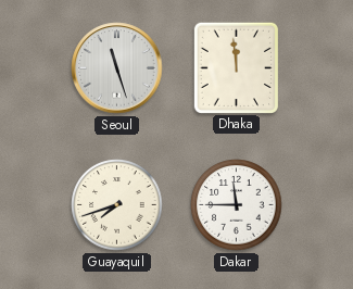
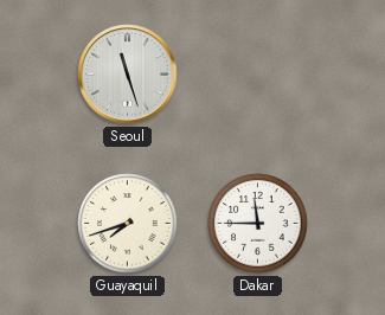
Dhaka: 11:59 -> none
